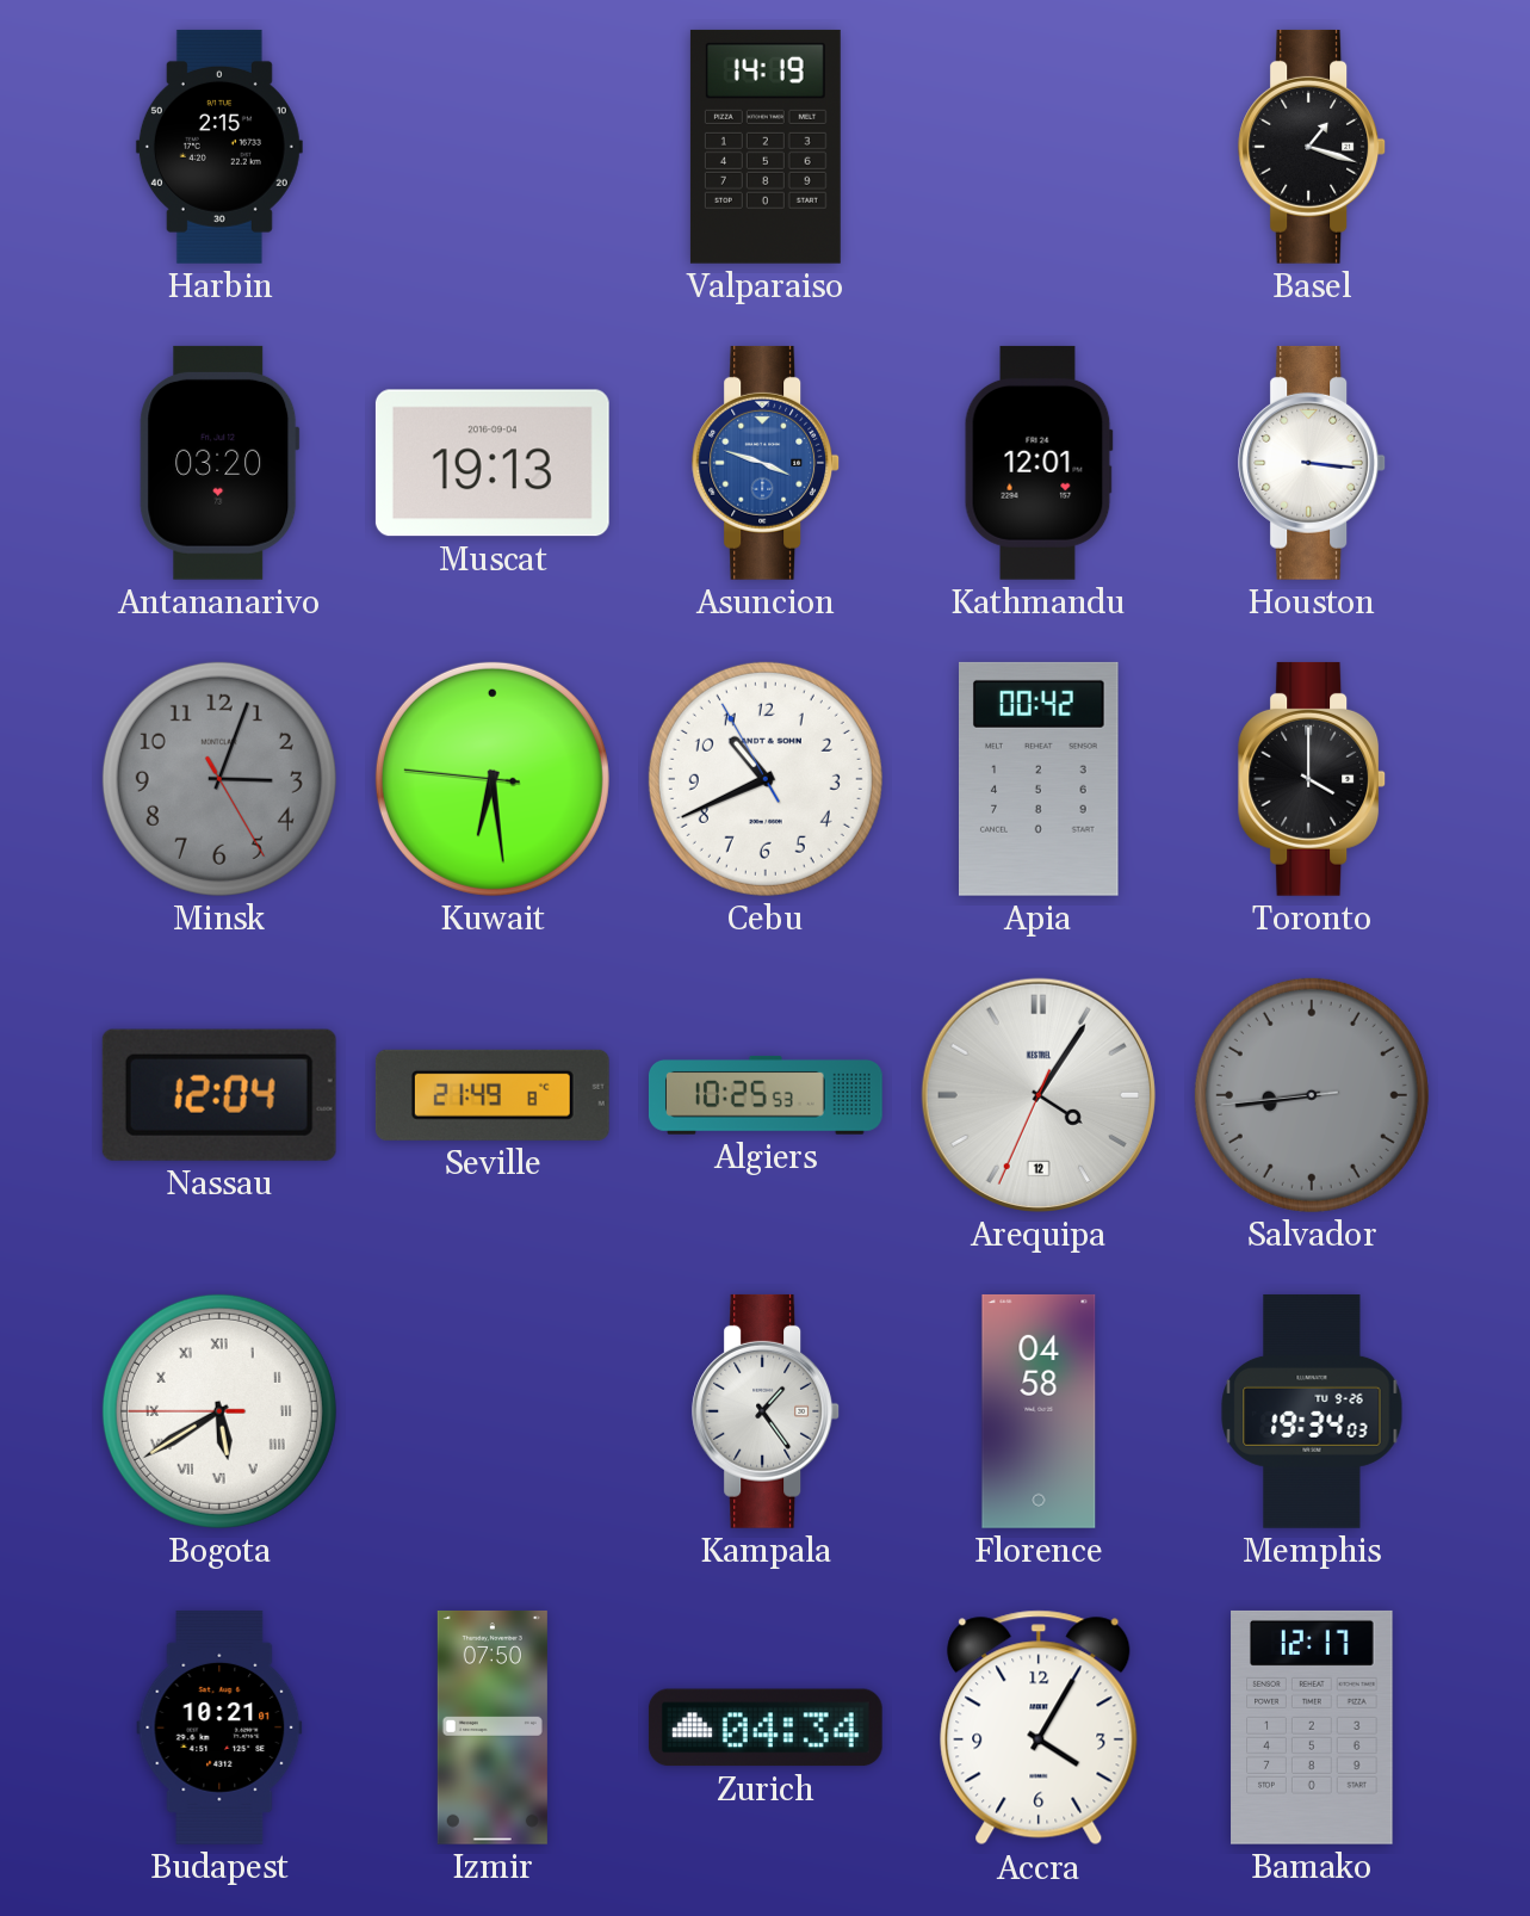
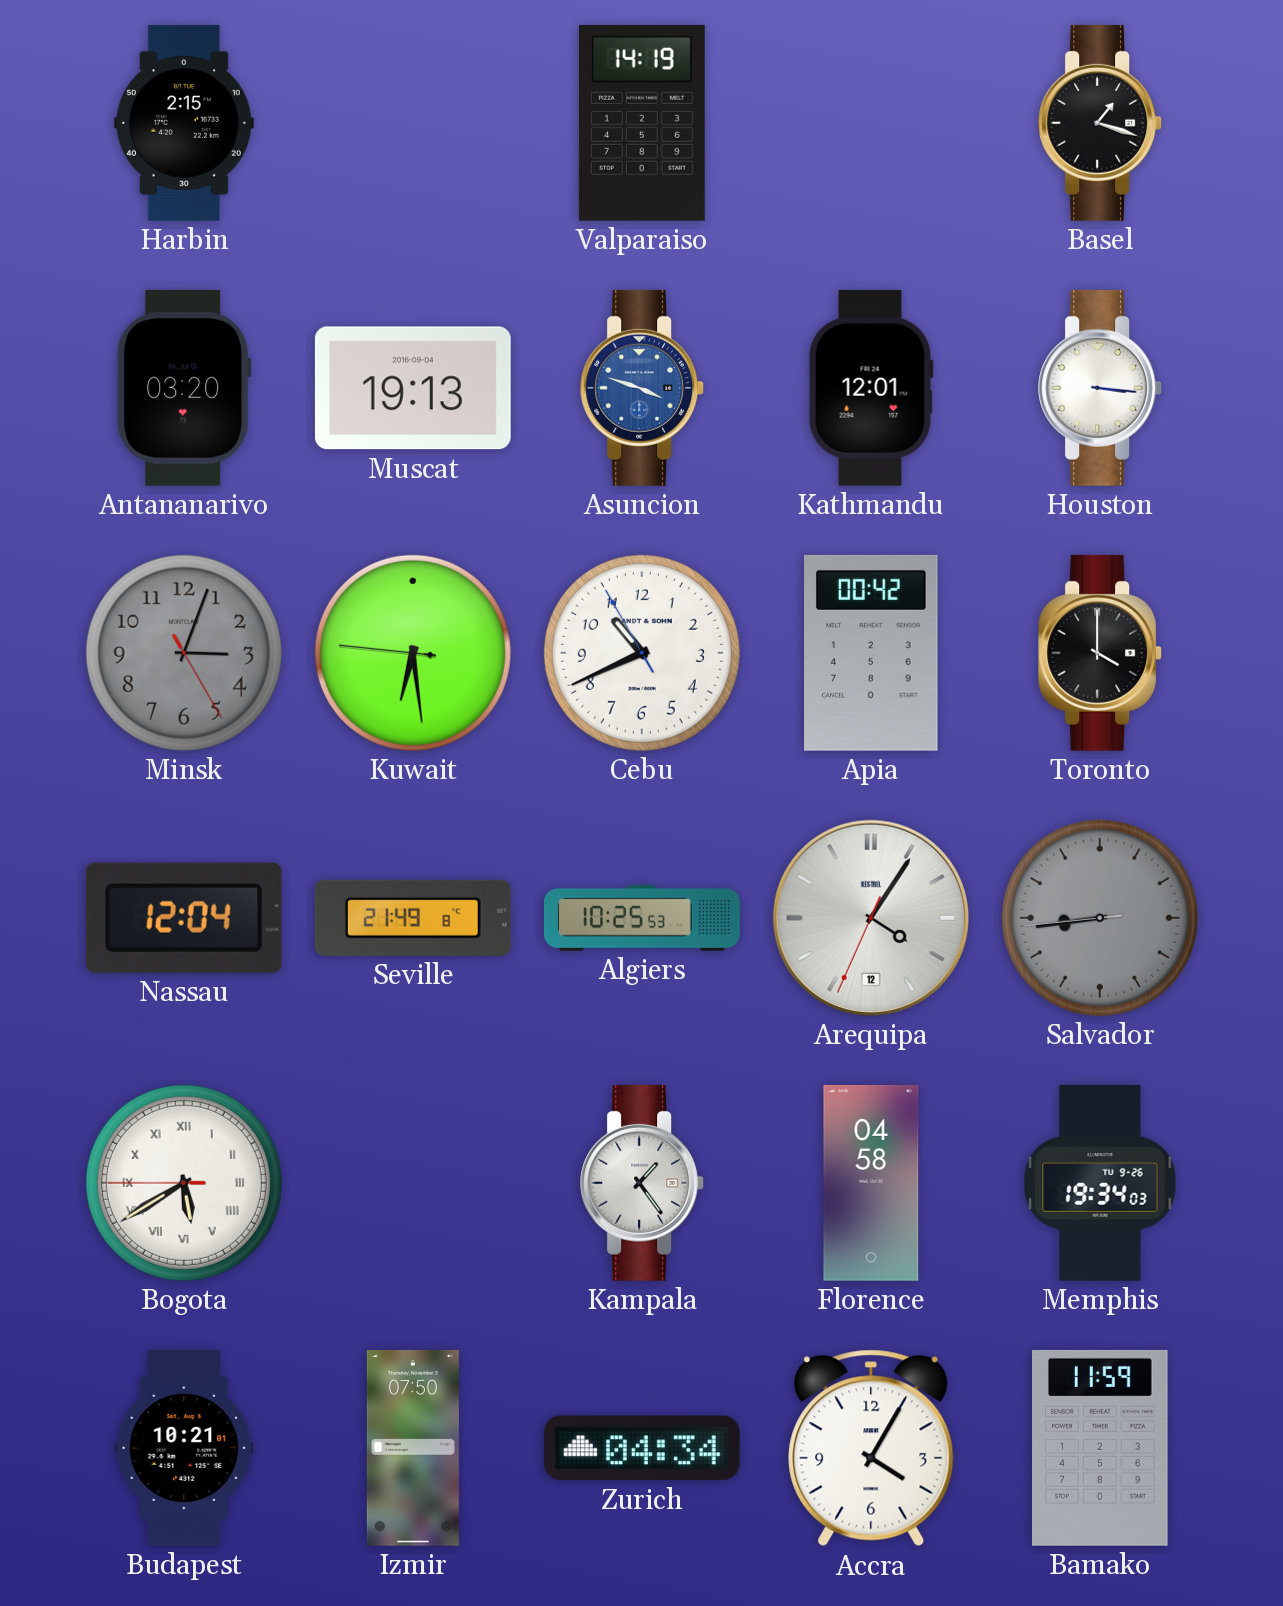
Bamako: 12:17 -> 11:59
